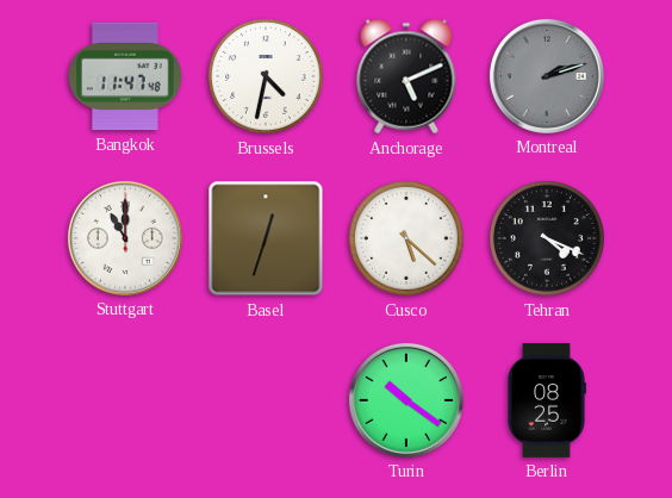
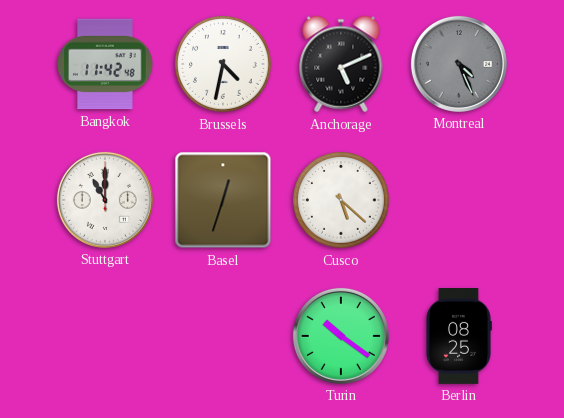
Bangkok: 11:47 -> 11:42
Montreal: 2:12 -> 4:26
Tehran: 4:19 -> none
